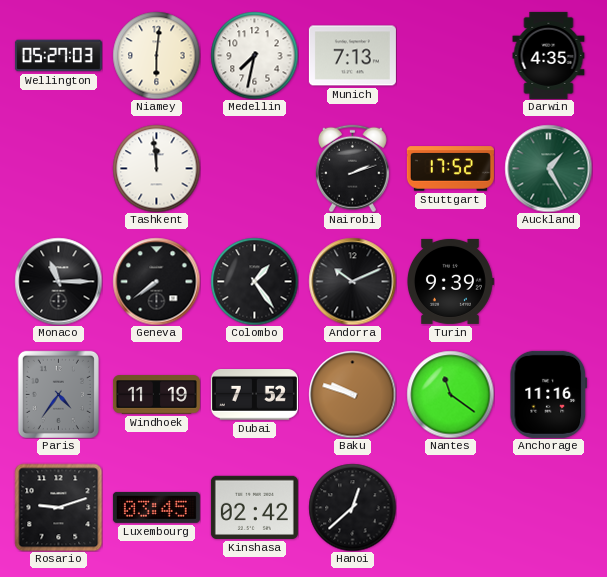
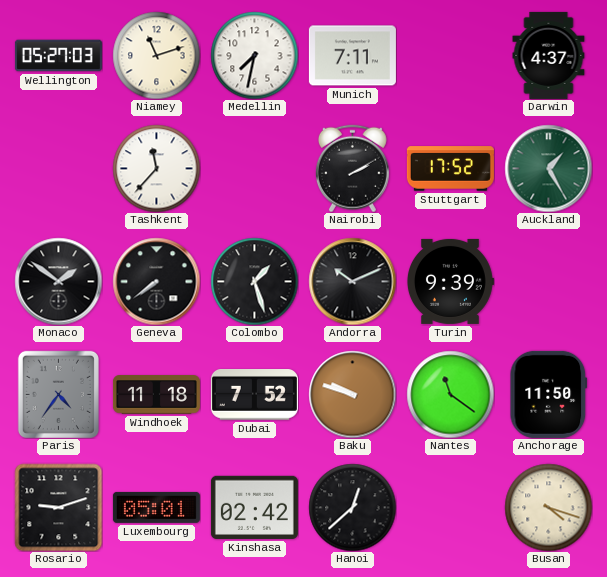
Niamey: 6:01 -> 11:12
Munich: 7:13 -> 7:11
Darwin: 4:35 -> 4:37
Tashkent: 11:59 -> 11:37
Nairobi: 2:12 -> 2:10
Monaco: 11:15 -> 1:51
Colombo: 1:24 -> 1:27
Windhoek: 11:19 -> 11:18
Anchorage: 11:16 -> 11:50
Luxembourg: 03:45 -> 05:01
Busan: none -> 4:18
